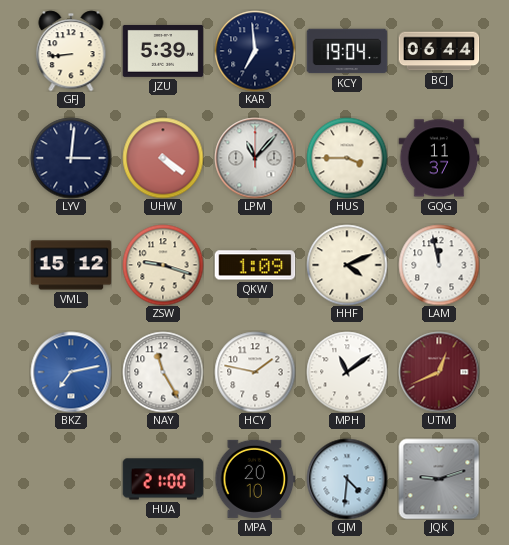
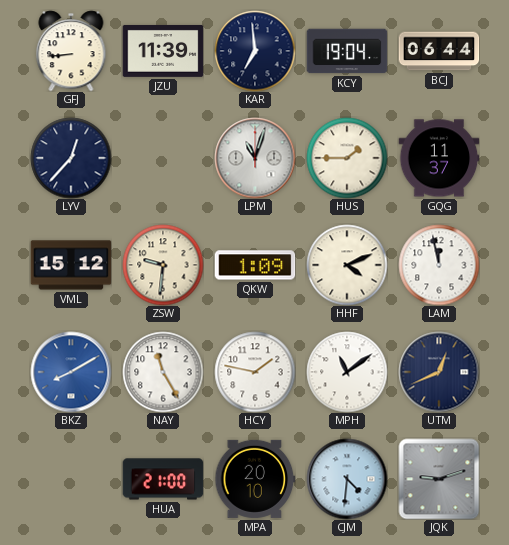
JZU: 5:39 -> 11:39
LYV: 3:01 -> 12:37
UHW: 4:21 -> none
LPM: 11:07 -> 11:03
HUS: 3:45 -> 1:45
ZSW: 9:18 -> 9:31
BKZ: 7:13 -> 8:10
UTM dial: burgundy -> navy
